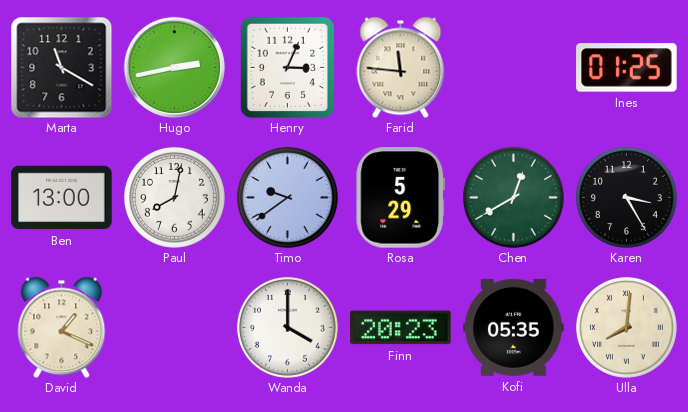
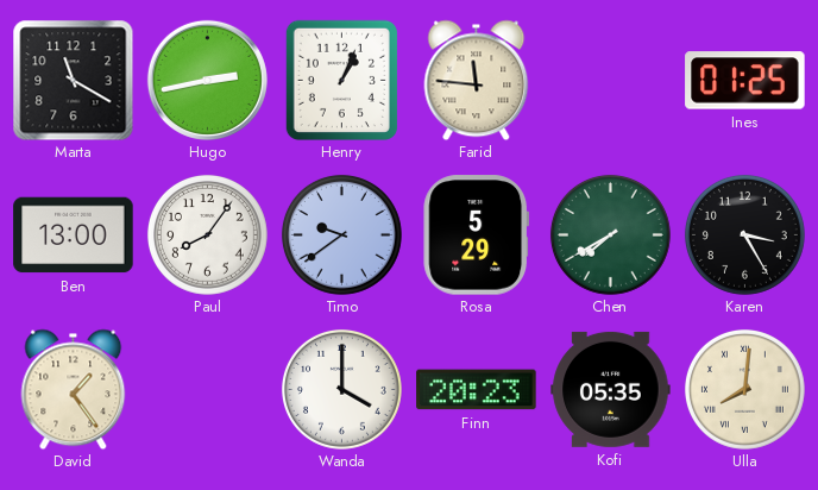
Henry: 3:04 -> 1:04
Paul: 8:02 -> 8:06
Chen: 12:40 -> 7:40
David: 1:19 -> 1:24
